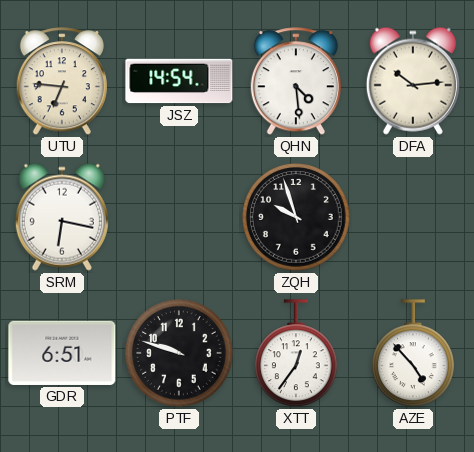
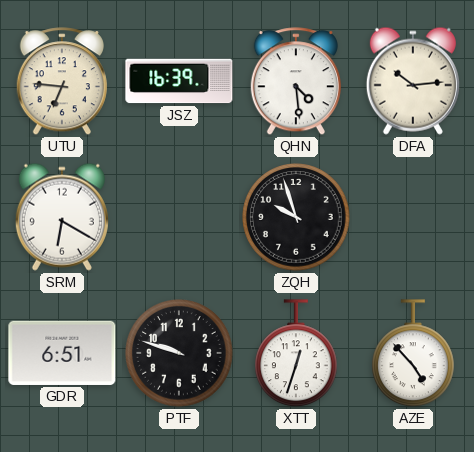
JSZ: 14:54 -> 16:39
SRM: 6:17 -> 6:20
XTT: 12:36 -> 12:33
